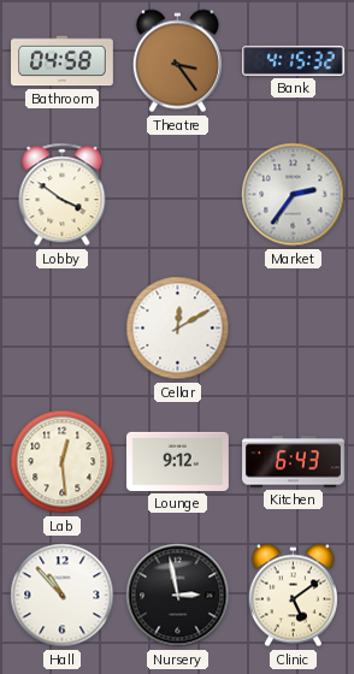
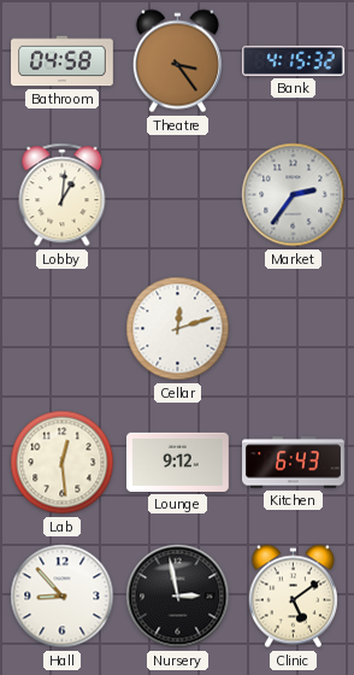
Lobby: 3:51 -> 1:01
Cellar: 12:10 -> 12:12
Hall: 10:53 -> 8:53
